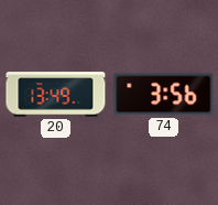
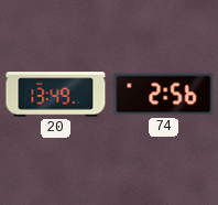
74: 3:56 -> 2:56
